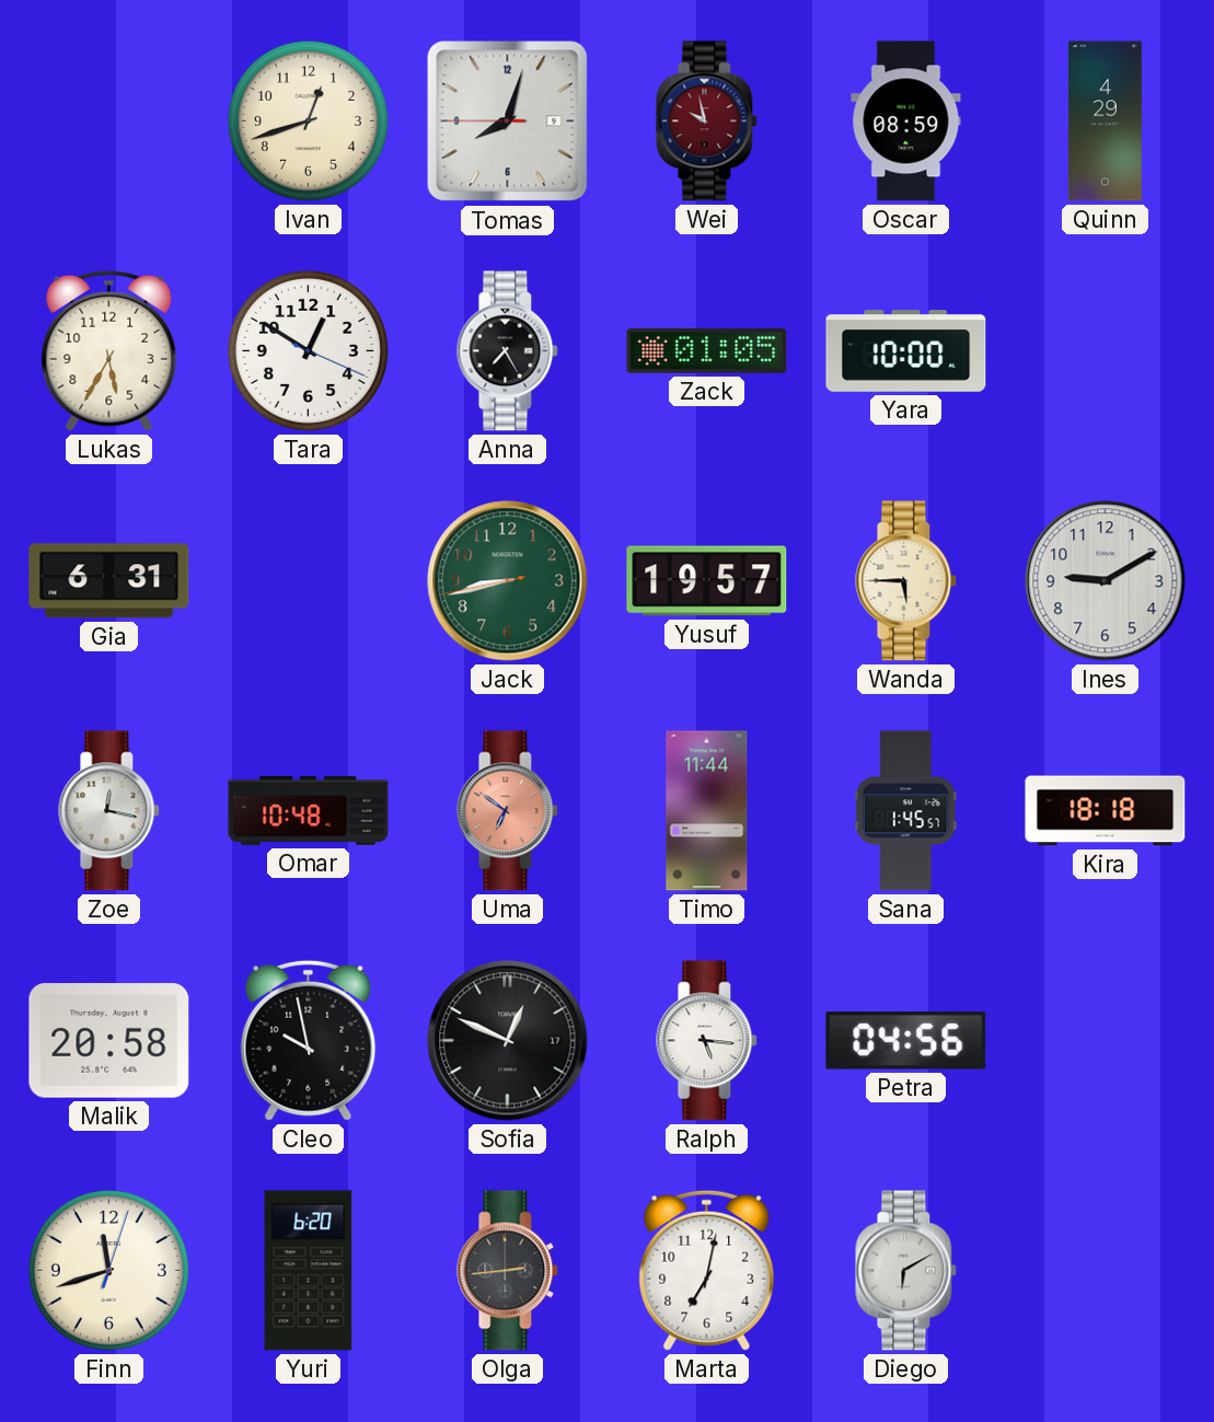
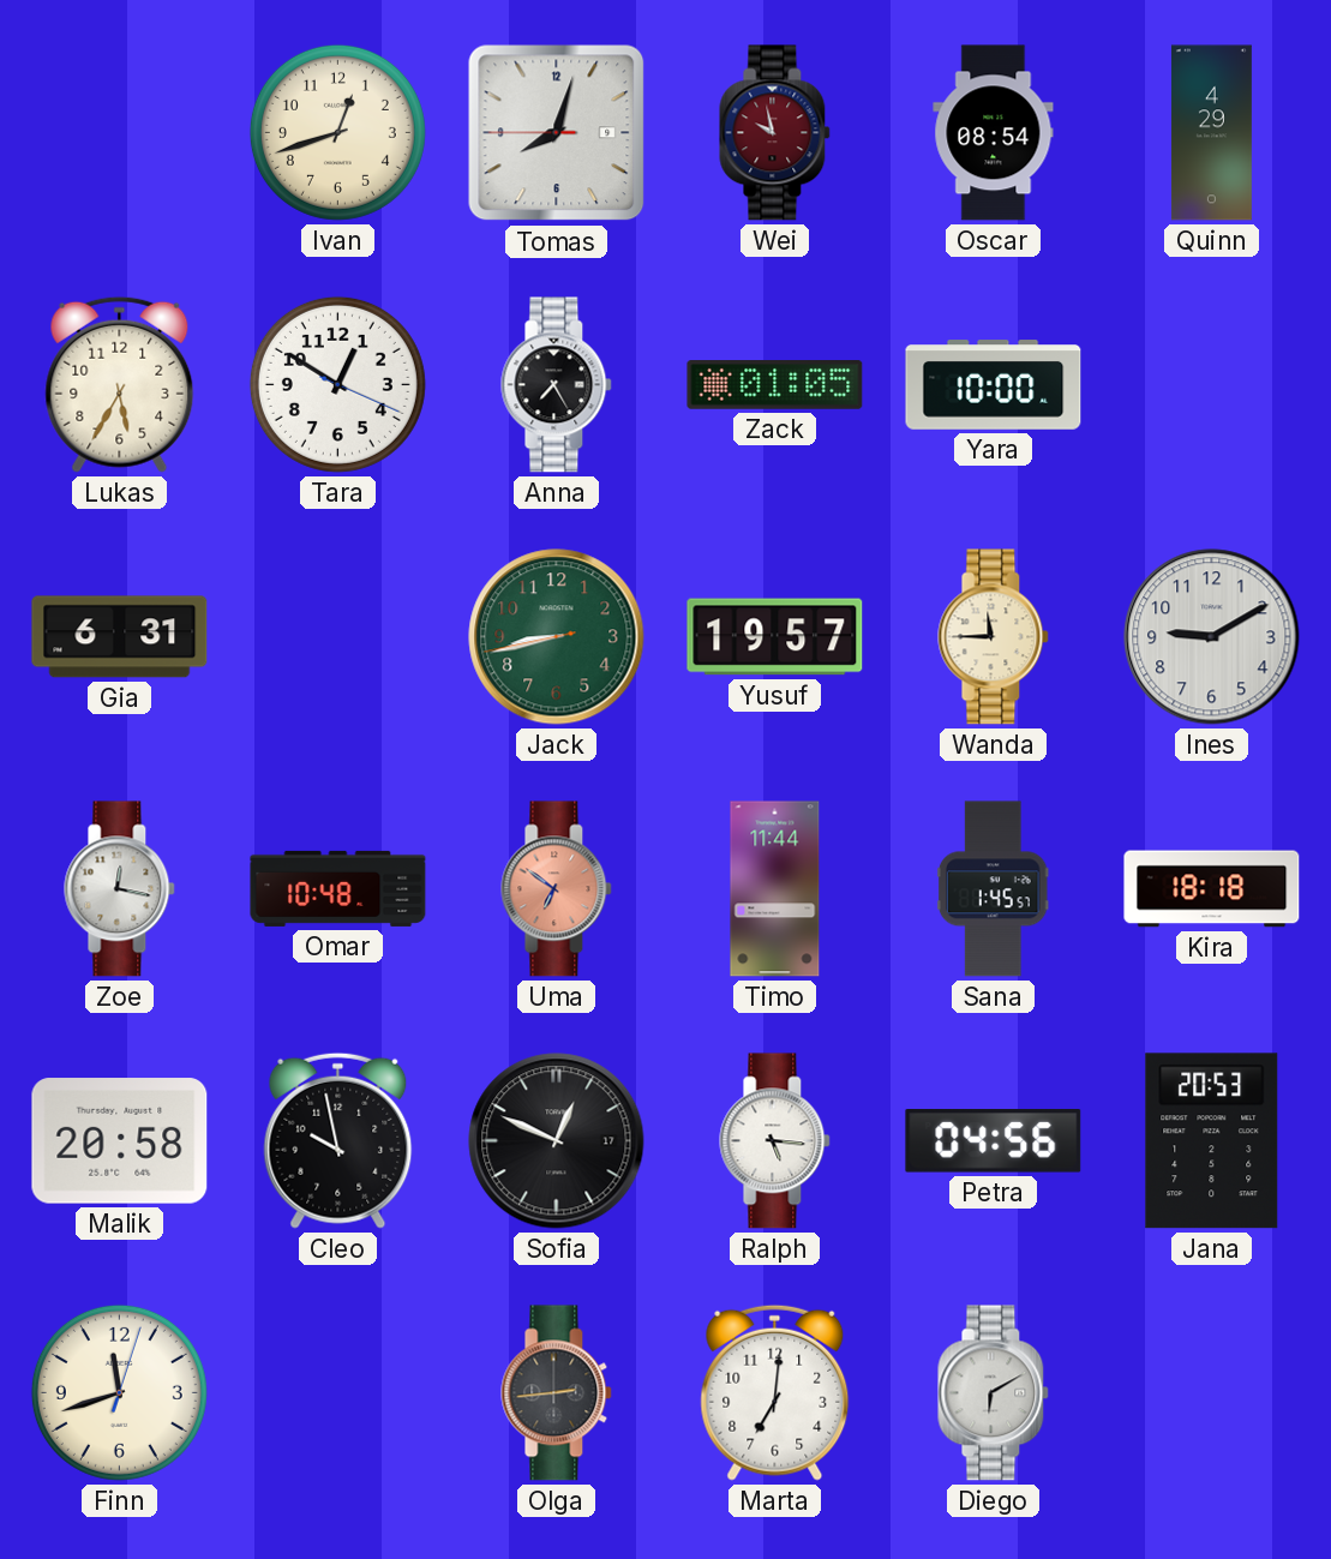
Oscar: 08:59 -> 08:54
Wanda: 5:45 -> 11:45
Jana: none -> 20:53
Yuri: 6:20 -> none
Marta: 7:02 -> 7:01
